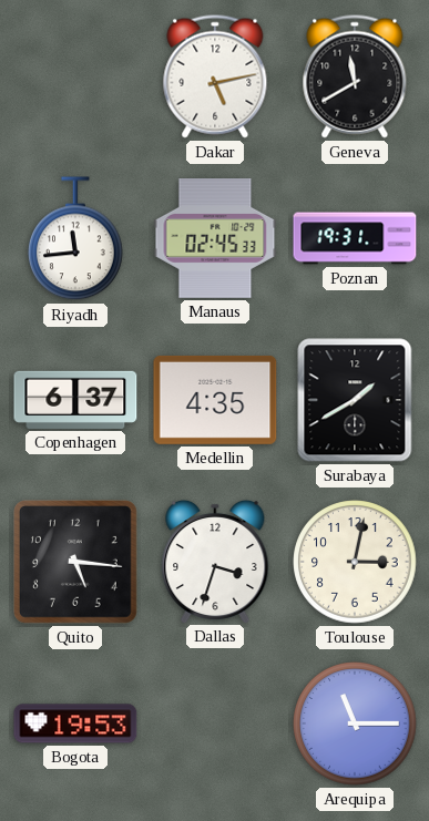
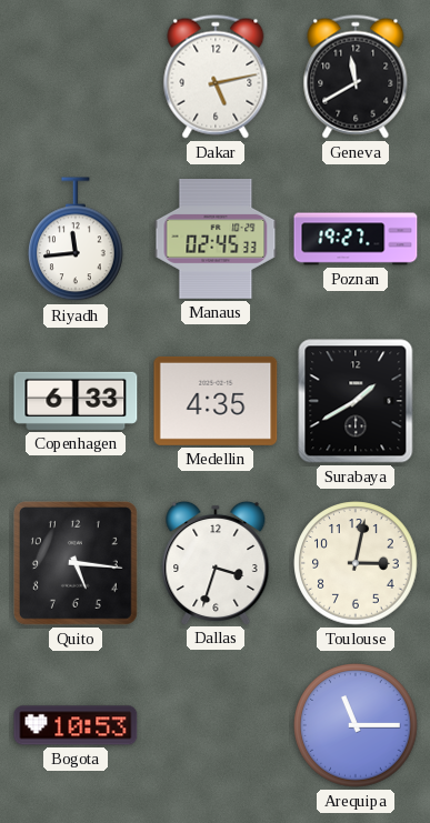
Poznan: 19:31 -> 19:27
Copenhagen: 6:37 -> 6:33
Bogota: 19:53 -> 10:53
